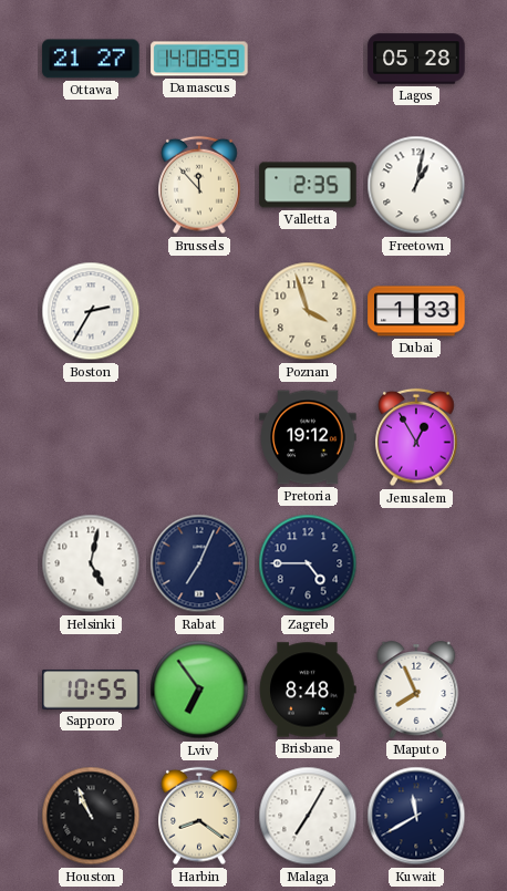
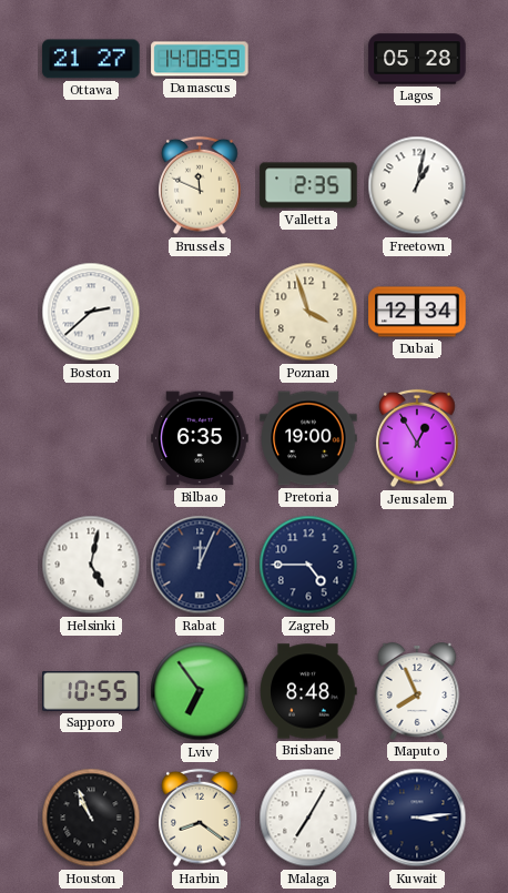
Brussels: 11:53 -> 11:49
Boston: 2:35 -> 2:38
Dubai: 1:33 -> 12:34
Bilbao: none -> 6:35
Pretoria: 19:12 -> 19:00
Rabat: 7:04 -> 12:04
Kuwait: 11:40 -> 3:14
